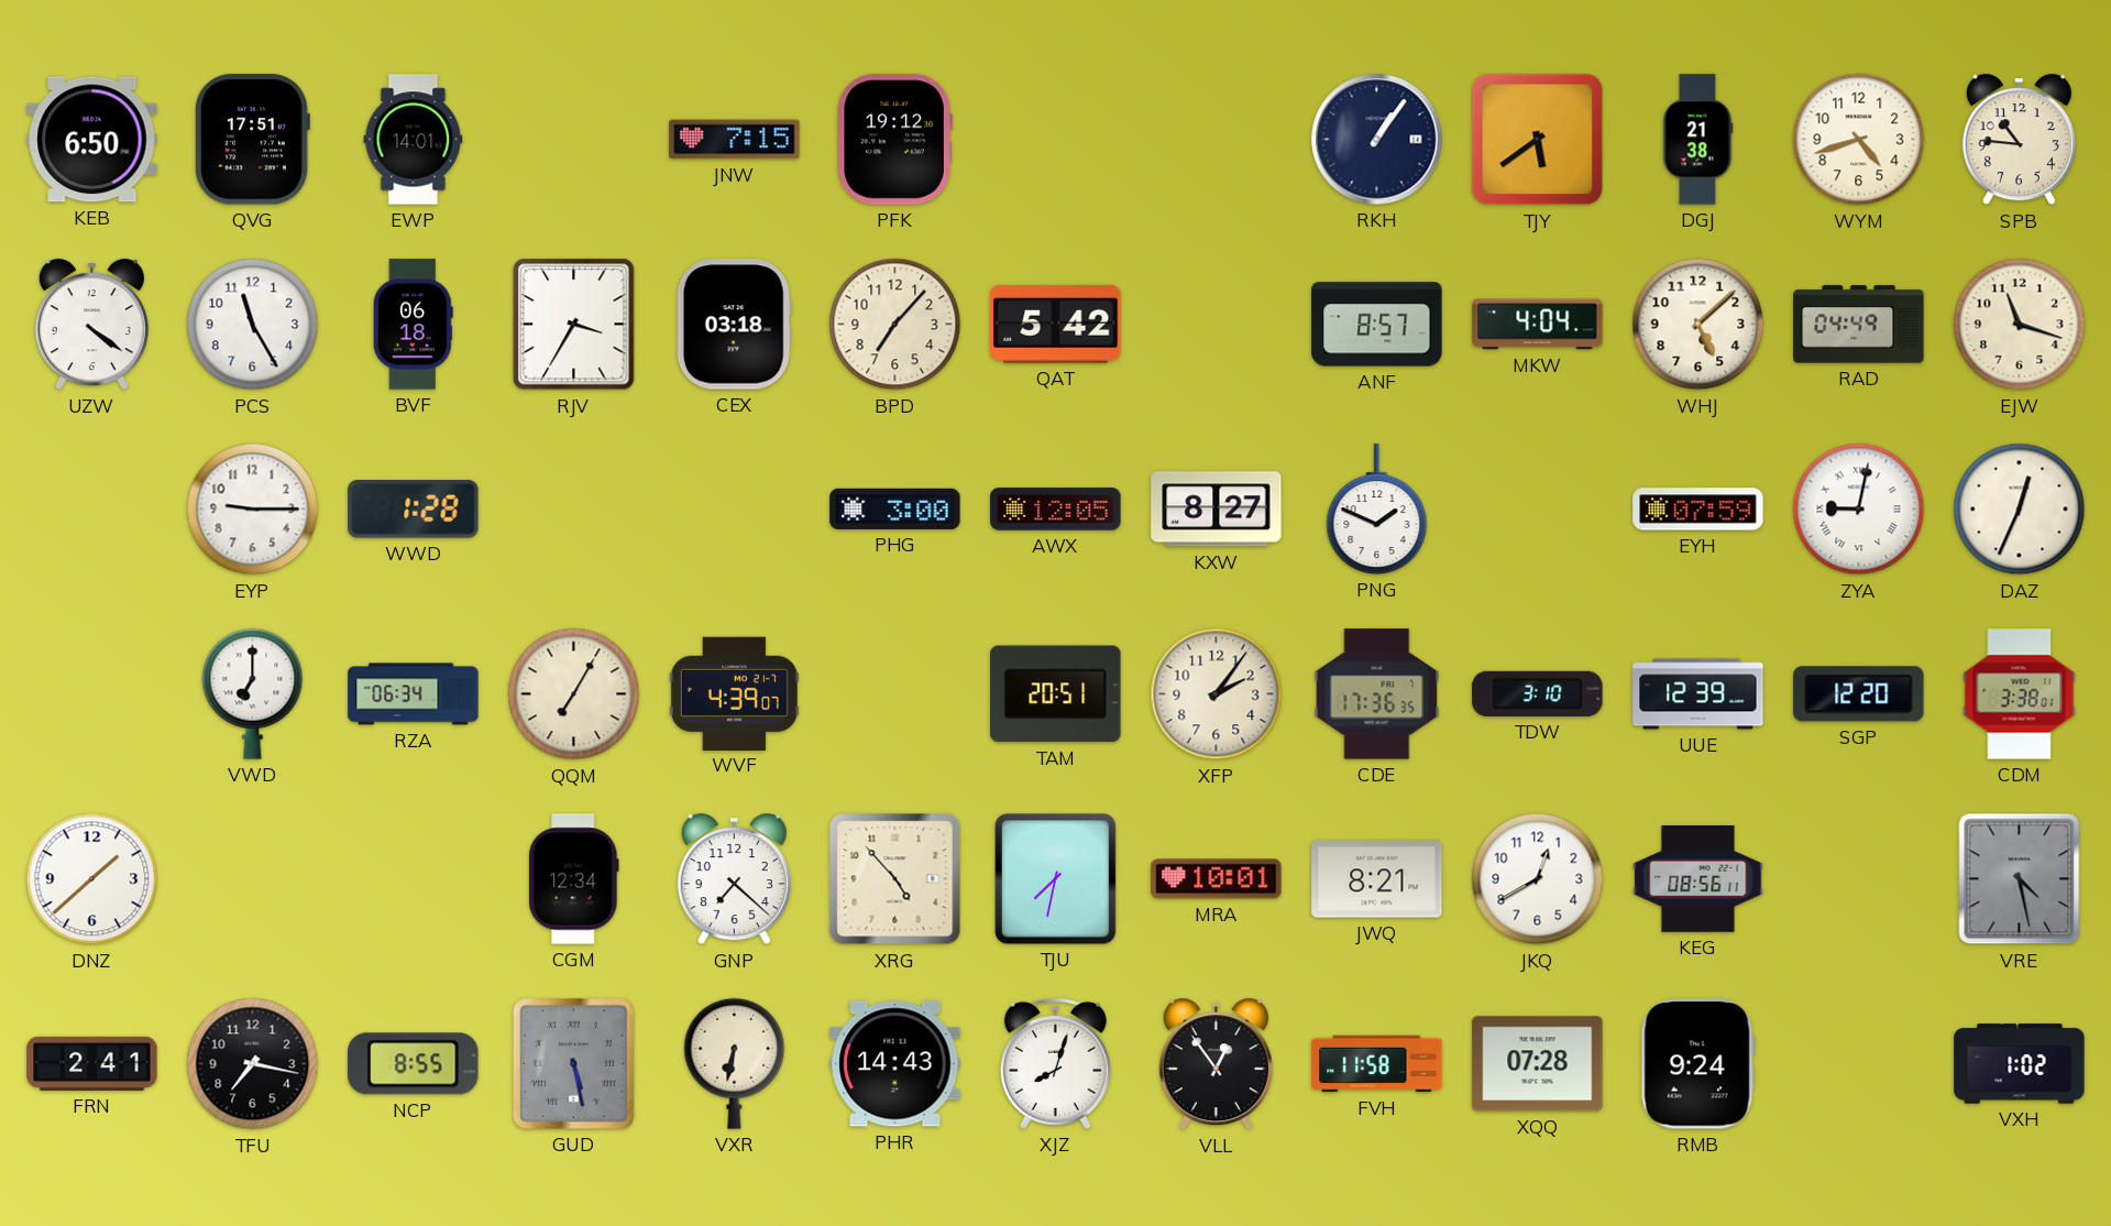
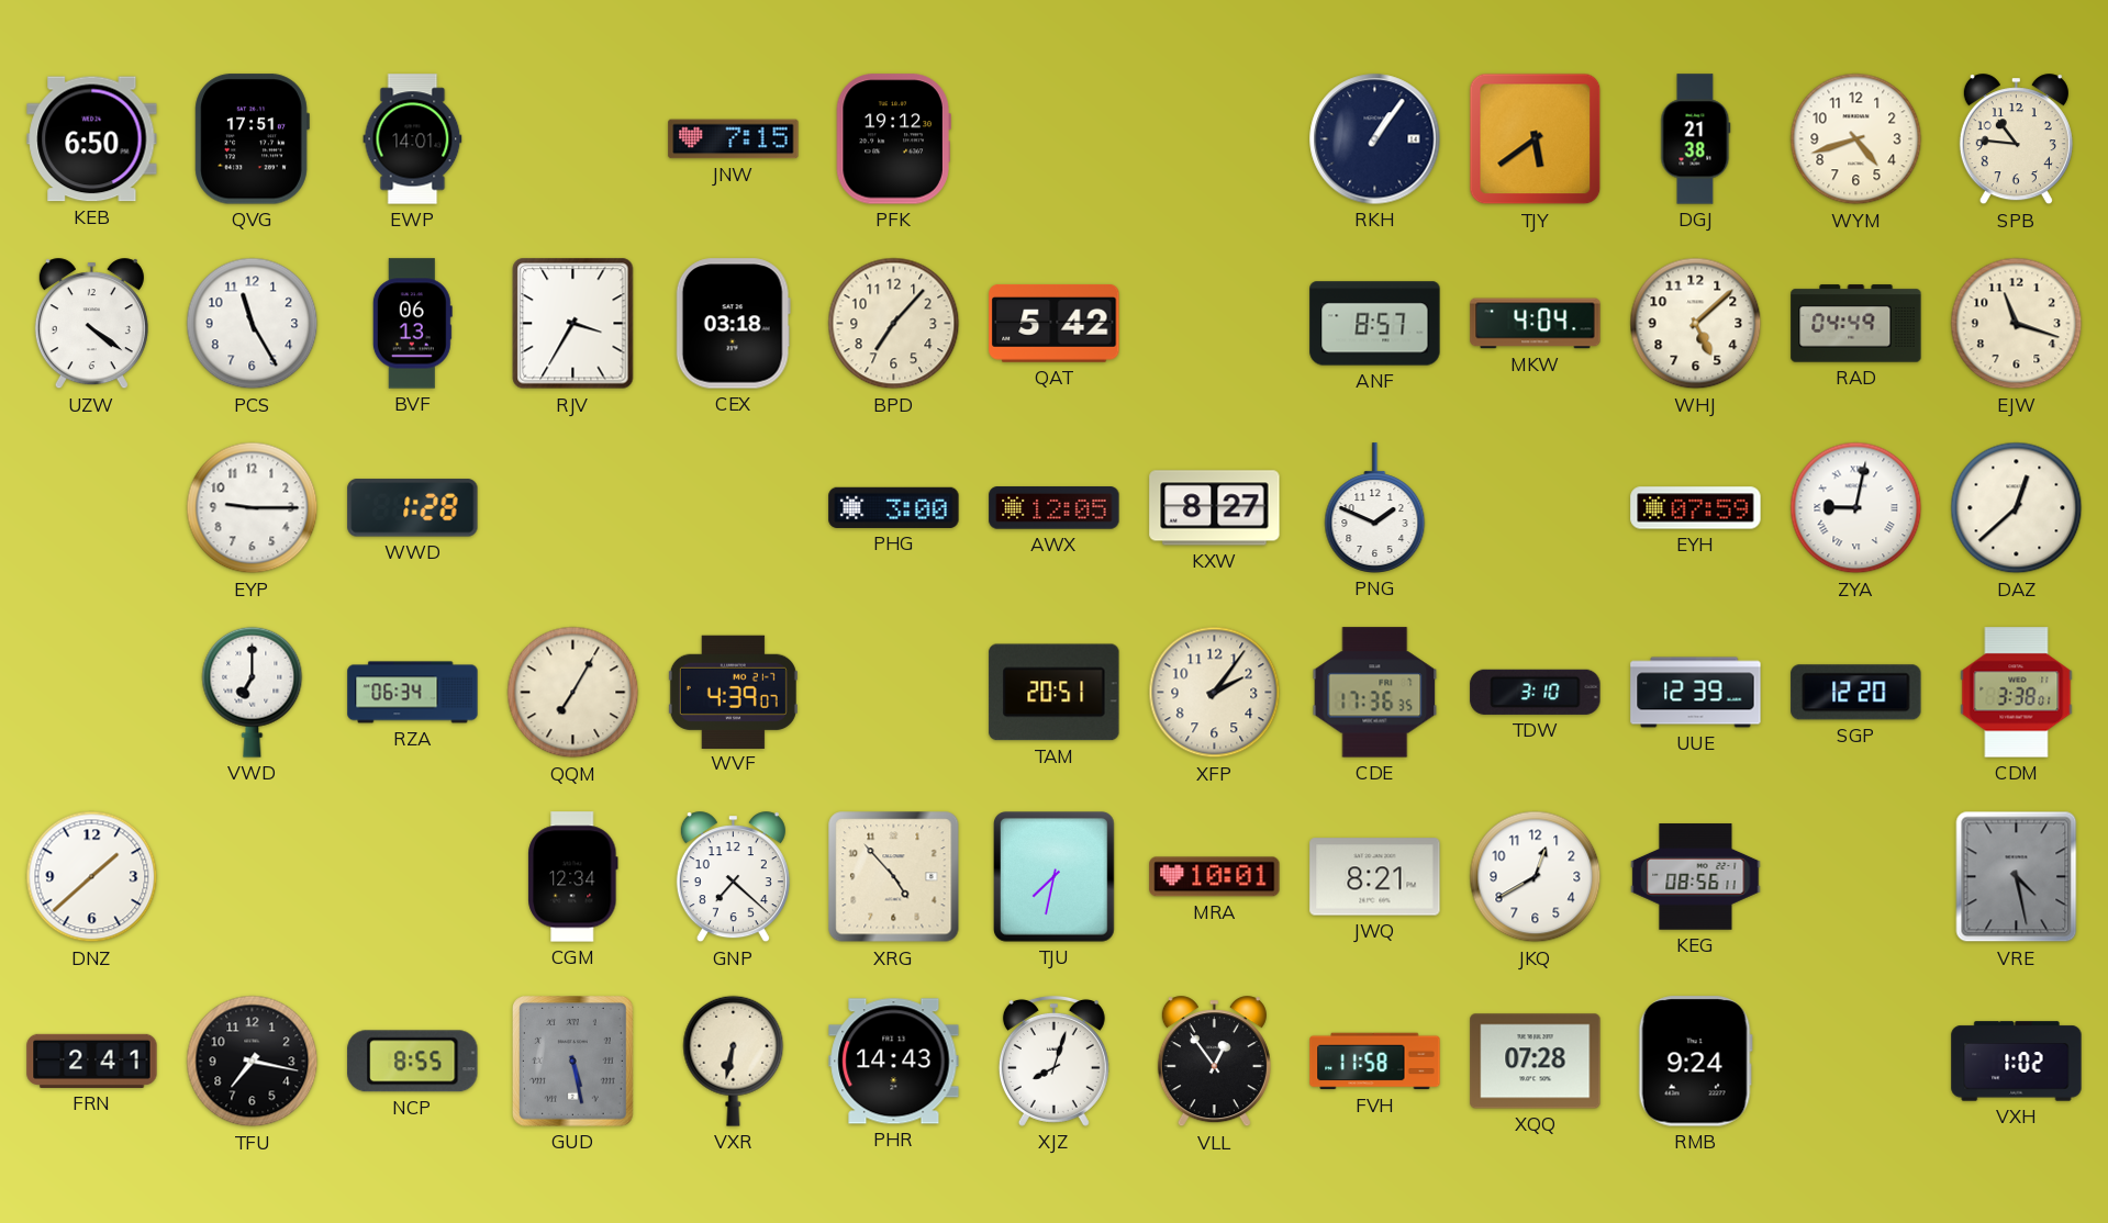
BVF: 06:18 -> 06:13
DAZ: 12:34 -> 12:38
